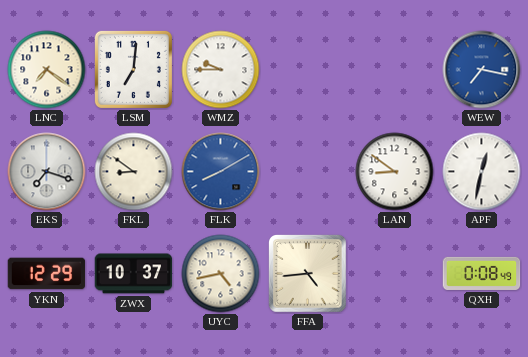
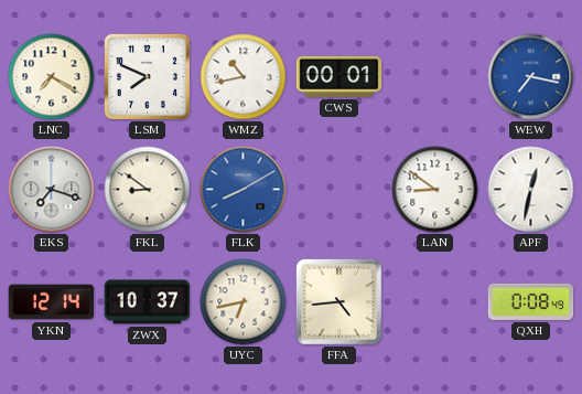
LNC: 7:21 -> 7:20
LSM: 7:01 -> 7:49
WMZ: 9:45 -> 10:43
CWS: none -> 00:01
YKN: 12:29 -> 12:14
UYC: 4:43 -> 6:43
